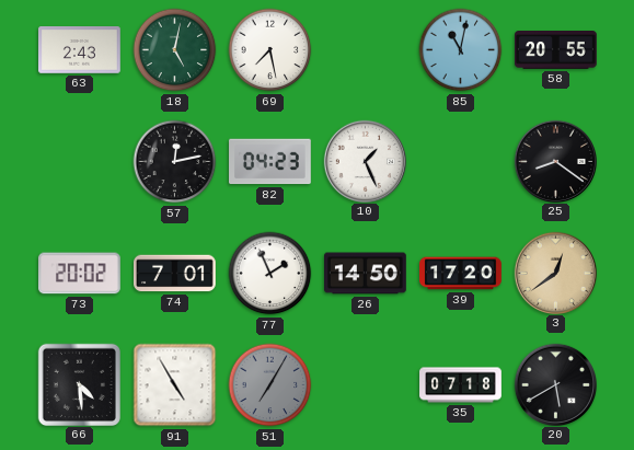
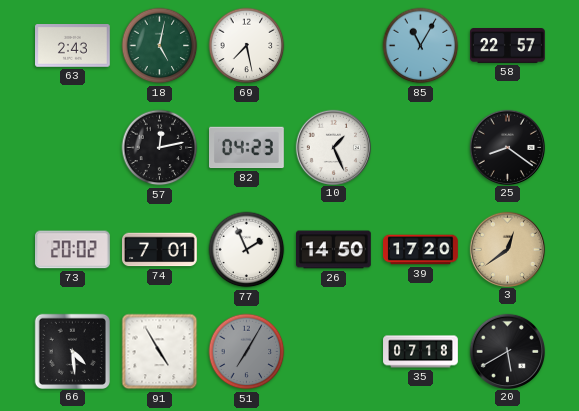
85: 11:02 -> 11:05
58: 20:55 -> 22:57
